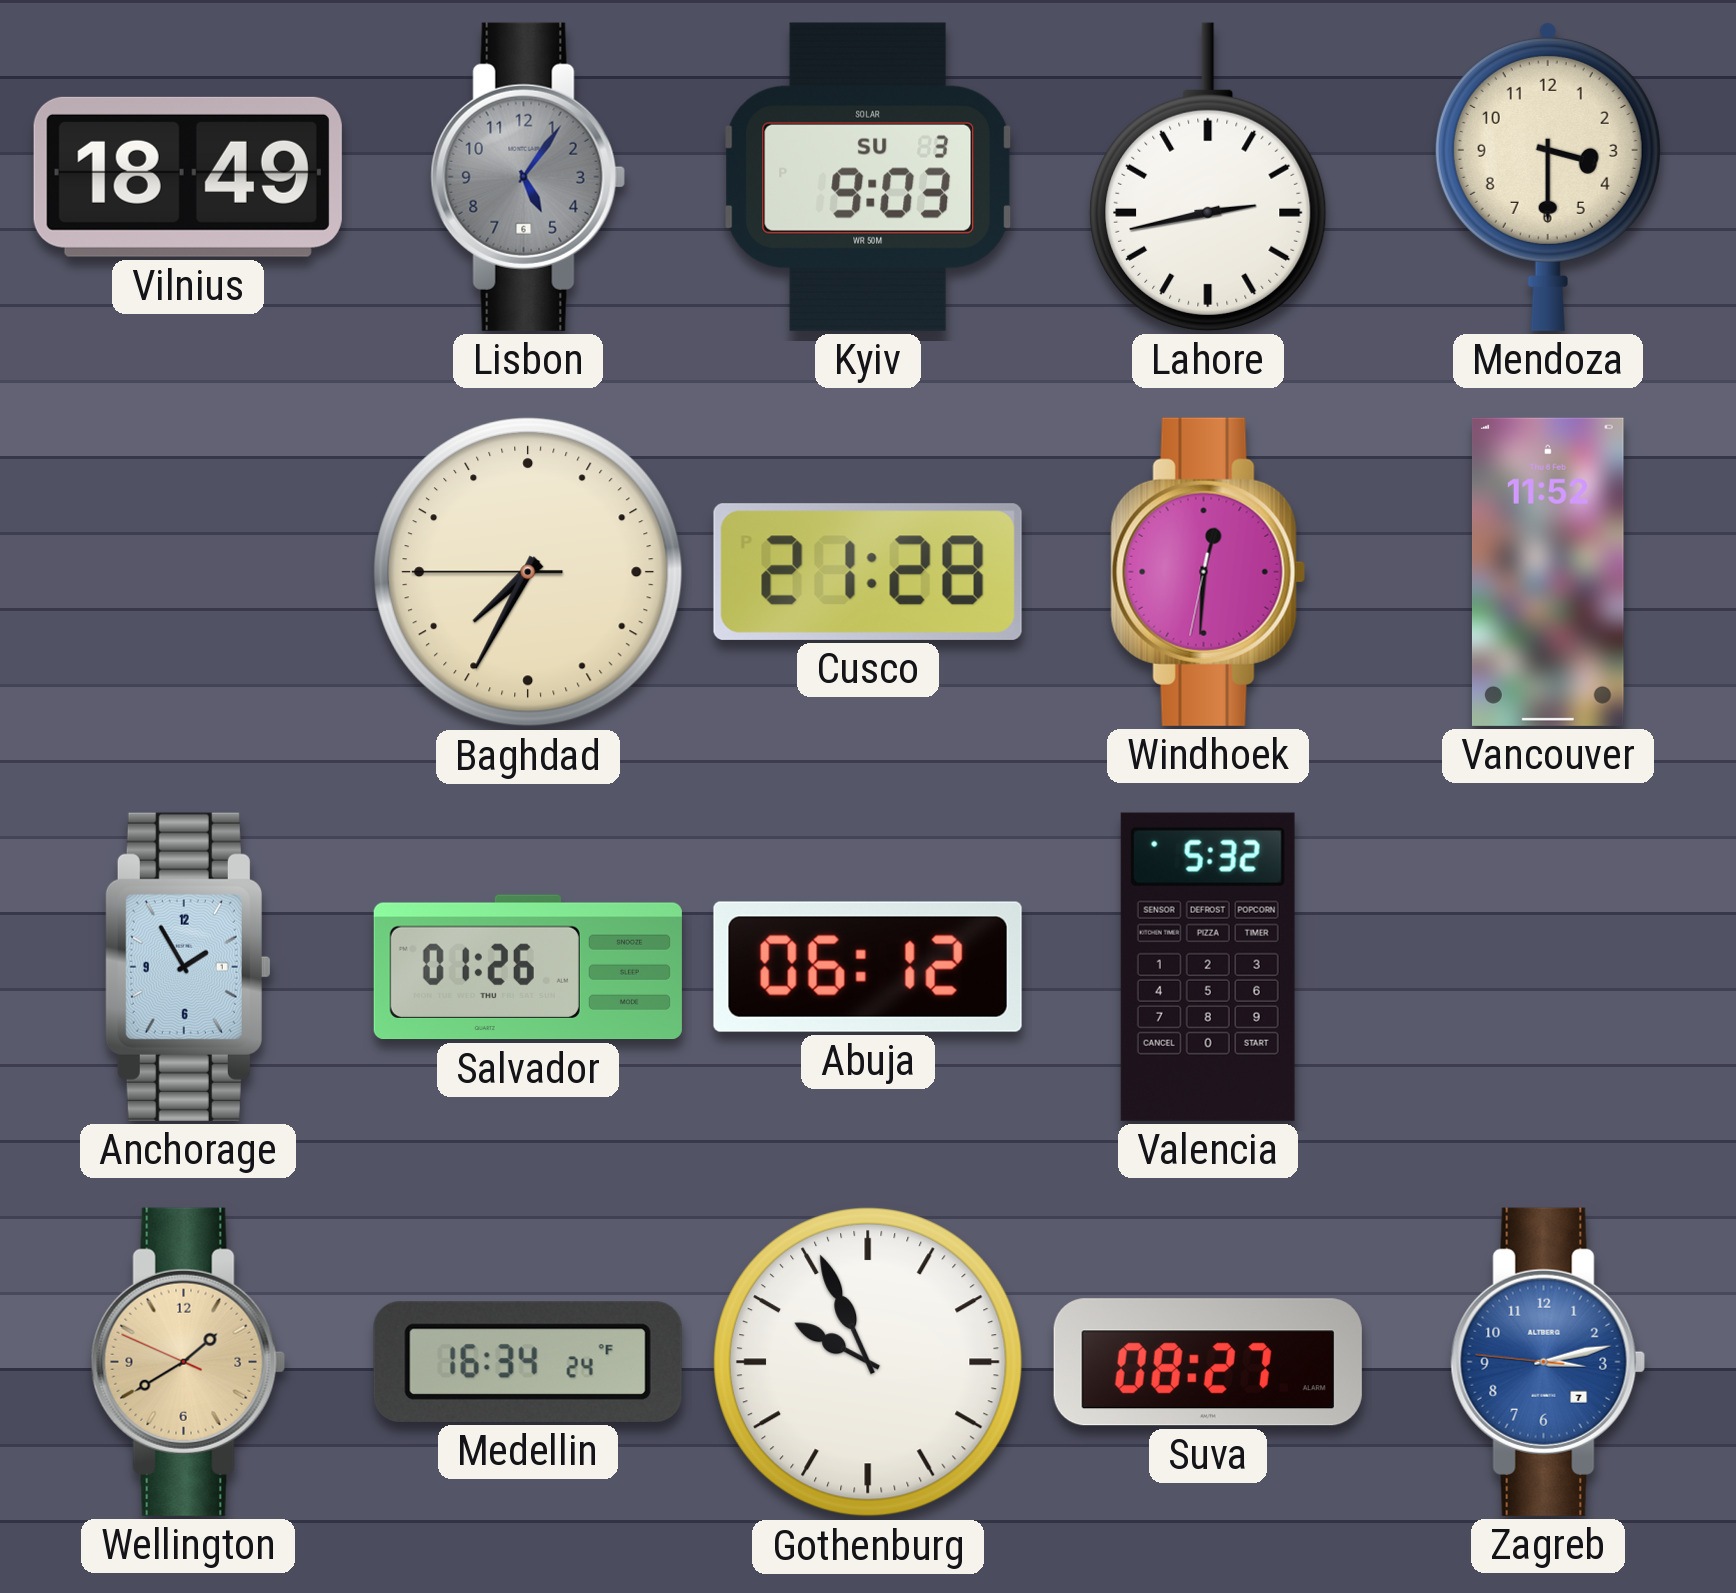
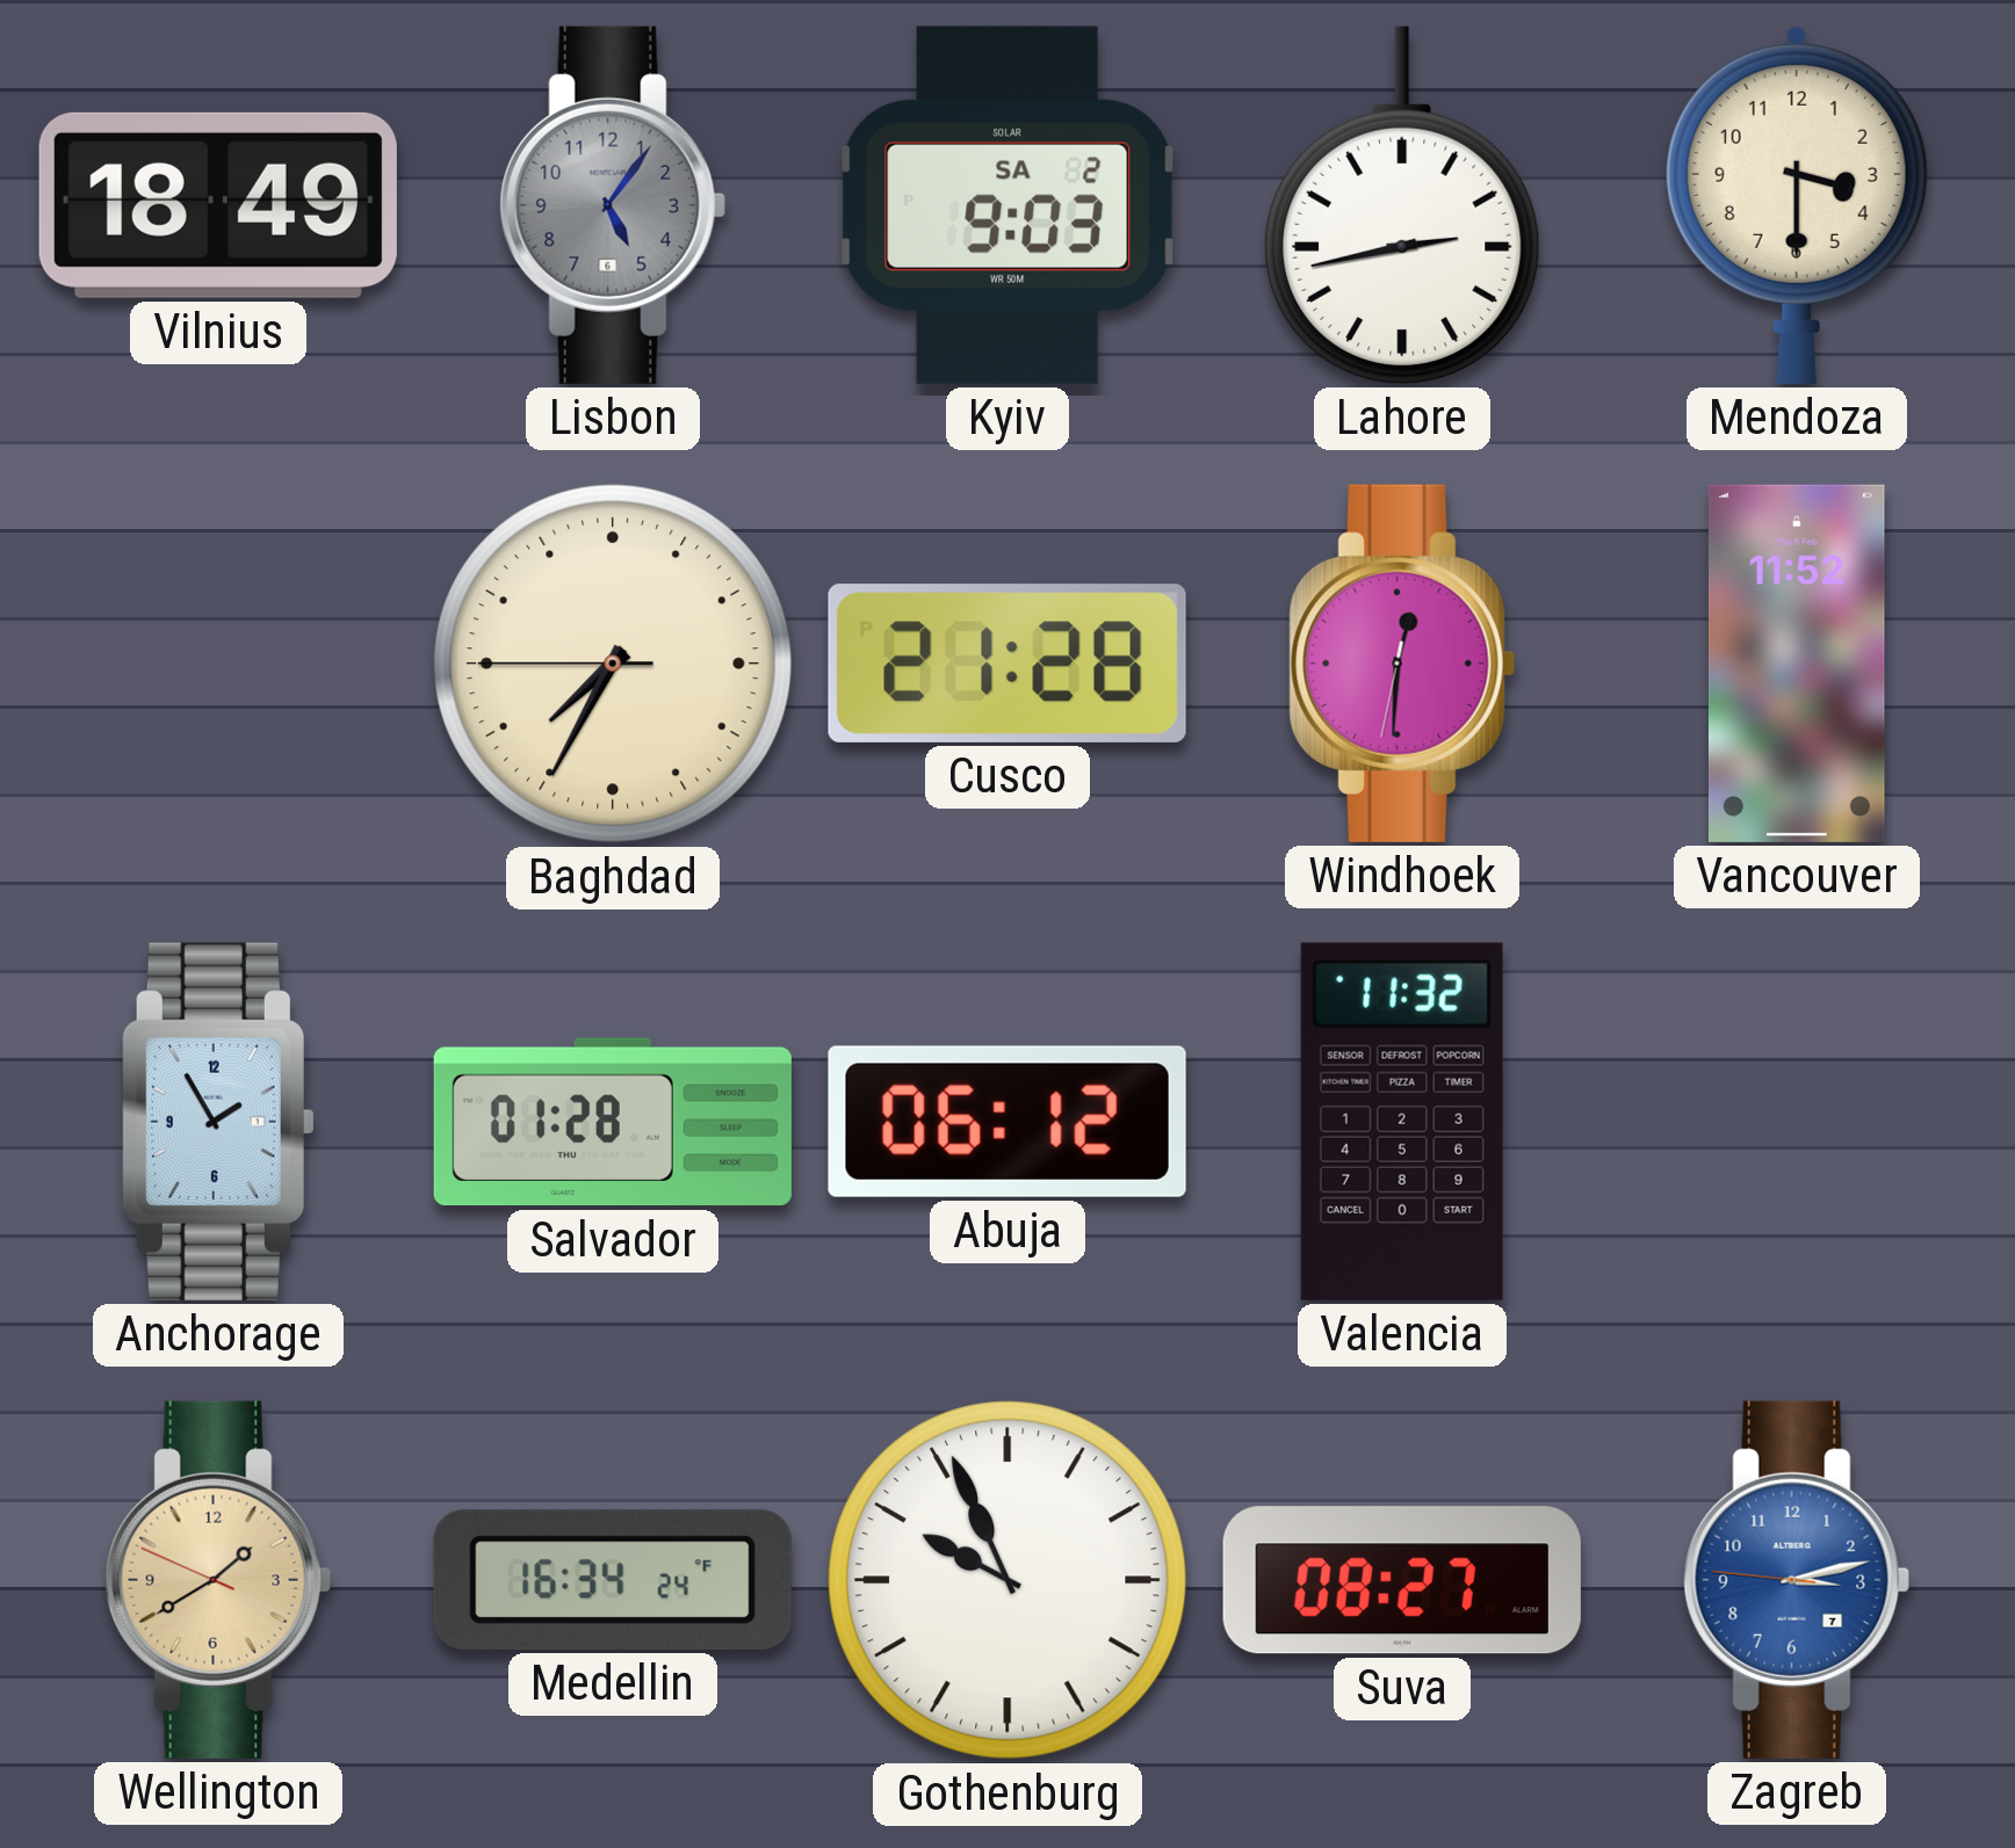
Kyiv date: SU 3 -> SA 2
Salvador: 01:26 -> 01:28
Valencia: 5:32 -> 11:32
